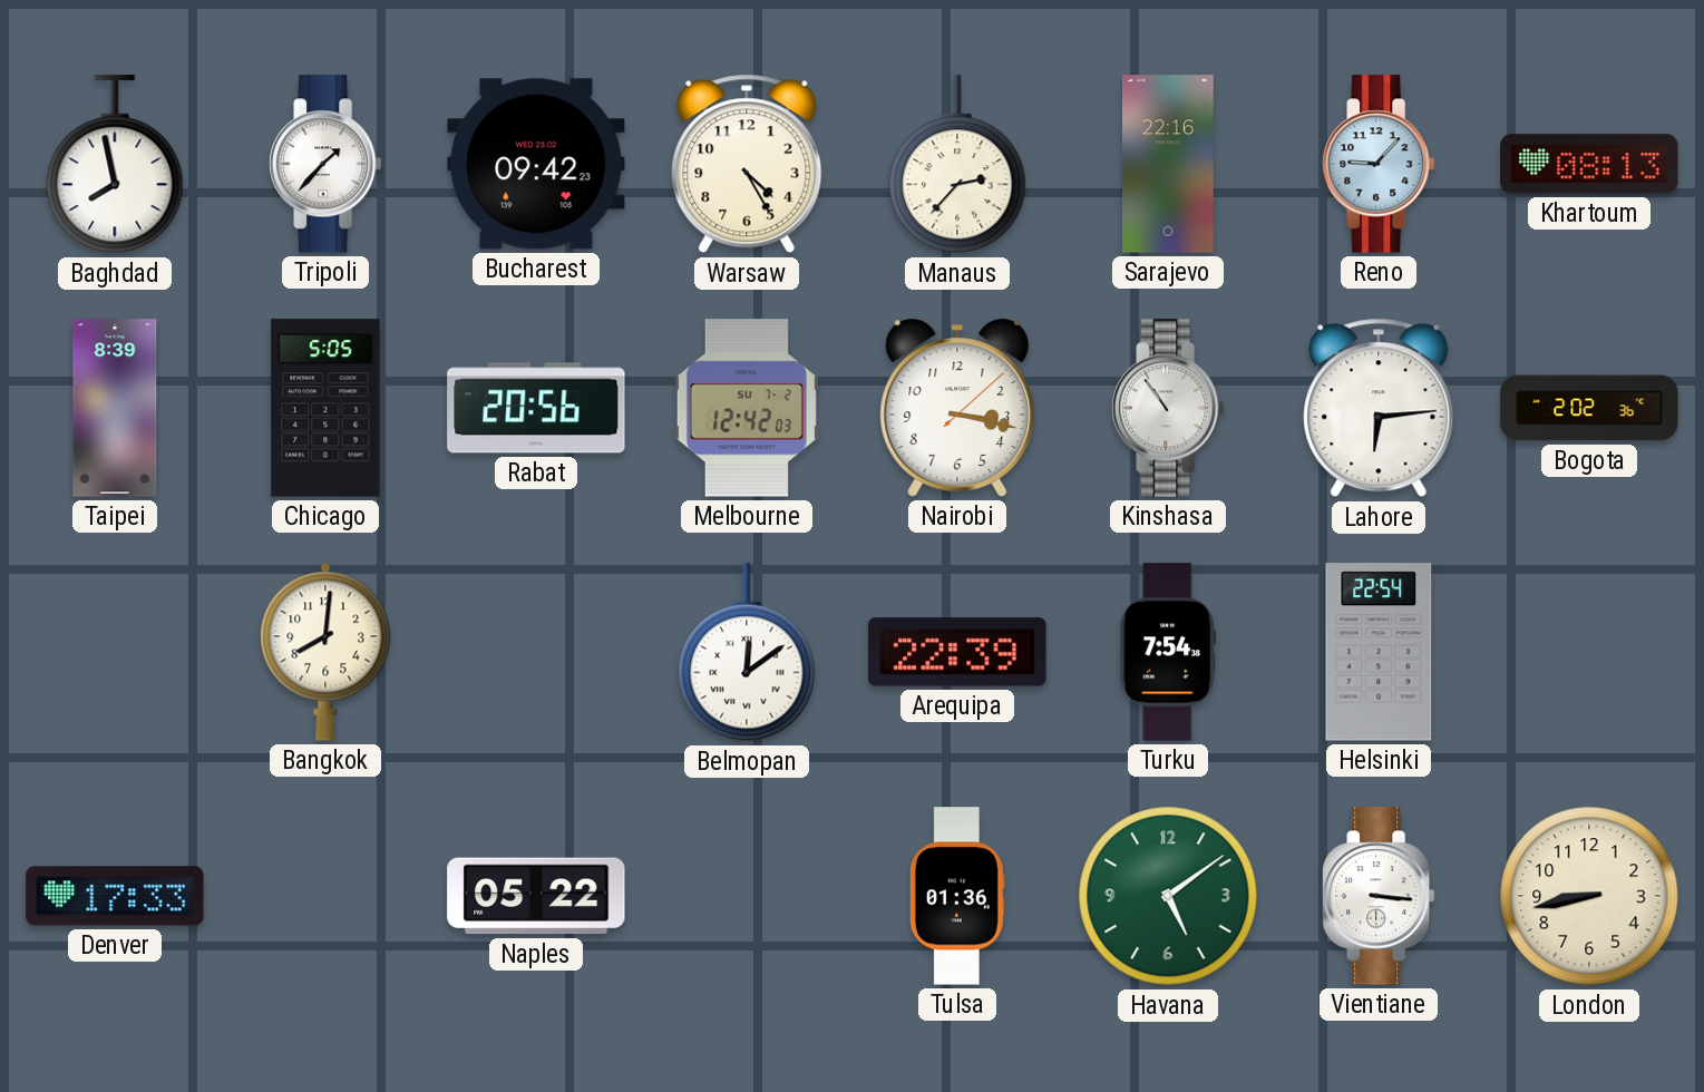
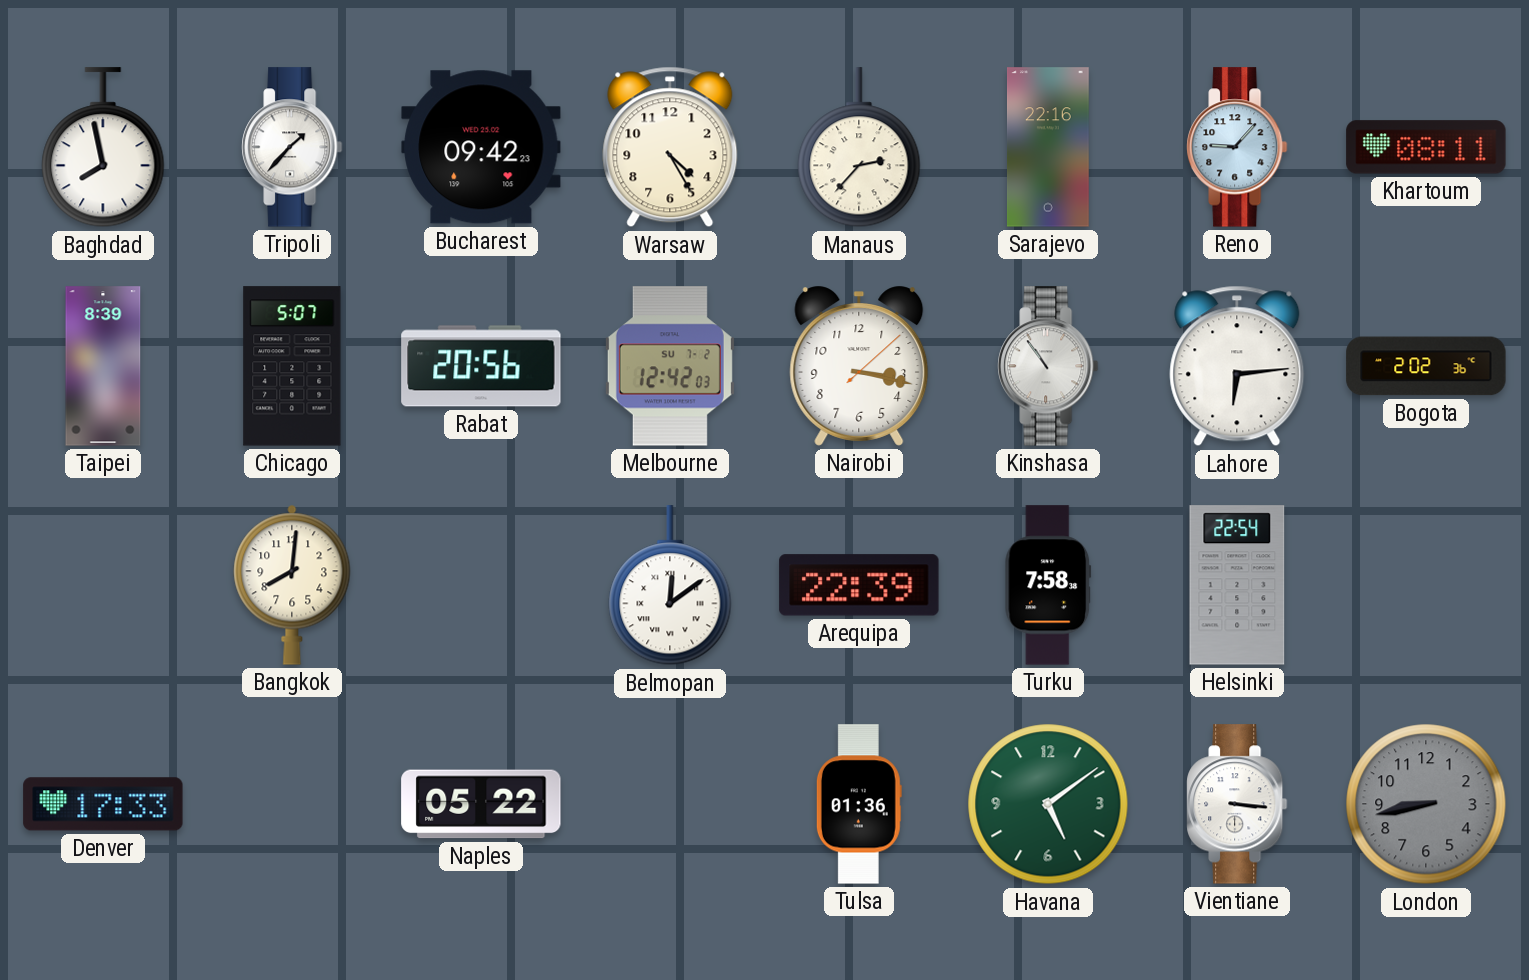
Khartoum: 08:13 -> 08:11
Chicago: 5:05 -> 5:07
Turku: 7:54 -> 7:58
London dial: cream -> grey
